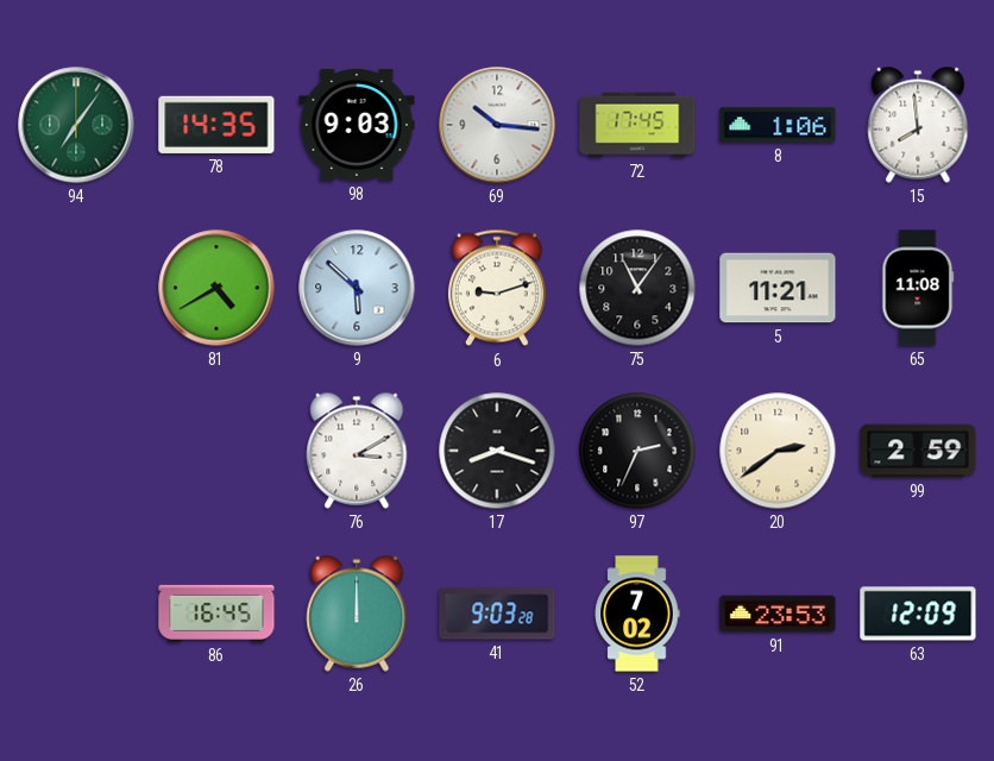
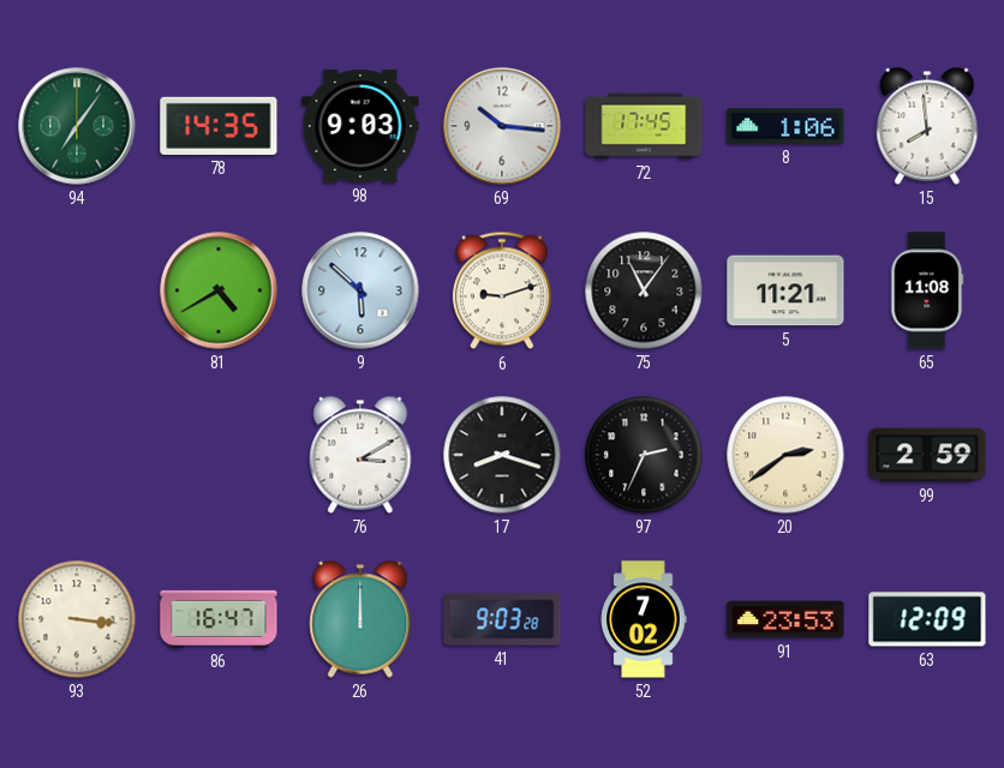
93: none -> 3:16
86: 16:45 -> 16:47
